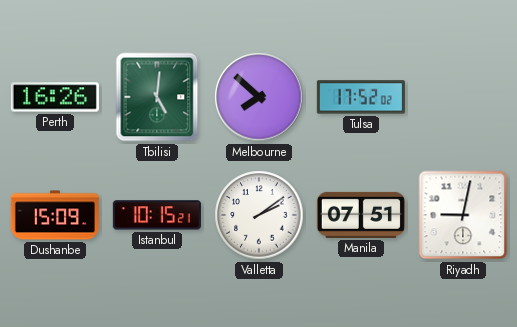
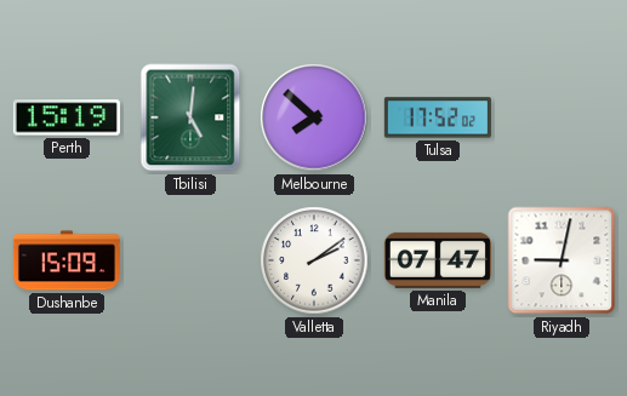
Perth: 16:26 -> 15:19
Istanbul: 10:15 -> none
Manila: 07:51 -> 07:47
